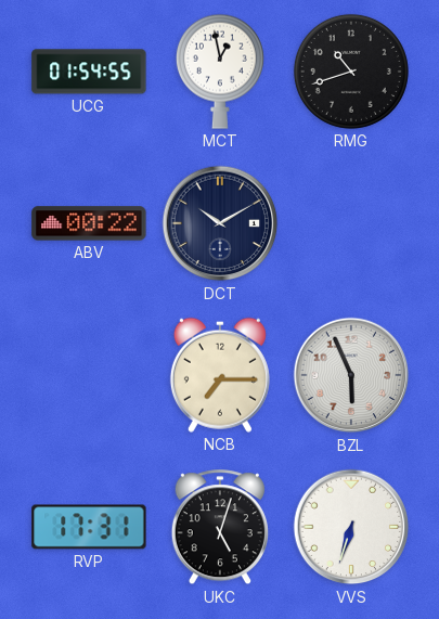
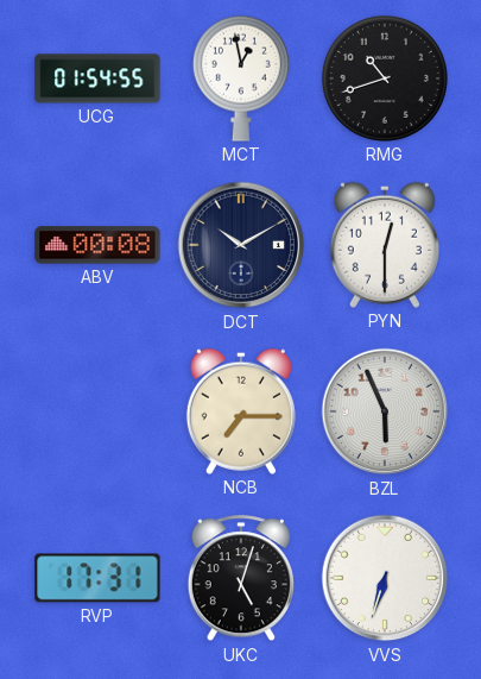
ABV: 00:22 -> 00:08
PYN: none -> 12:30
